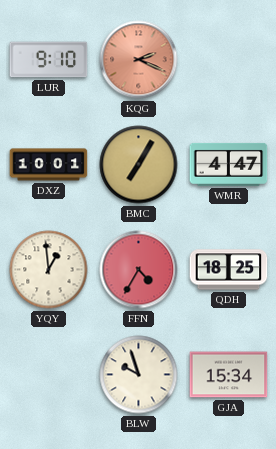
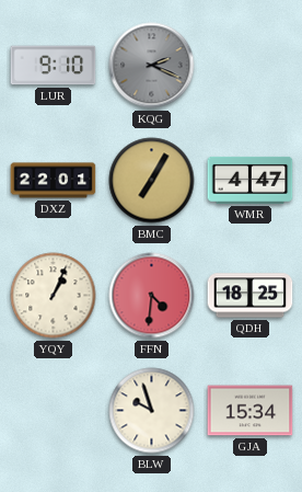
KQG dial: salmon -> grey
DXZ: 10:01 -> 22:01
YQY: 12:59 -> 1:04
FFN: 4:35 -> 4:31
